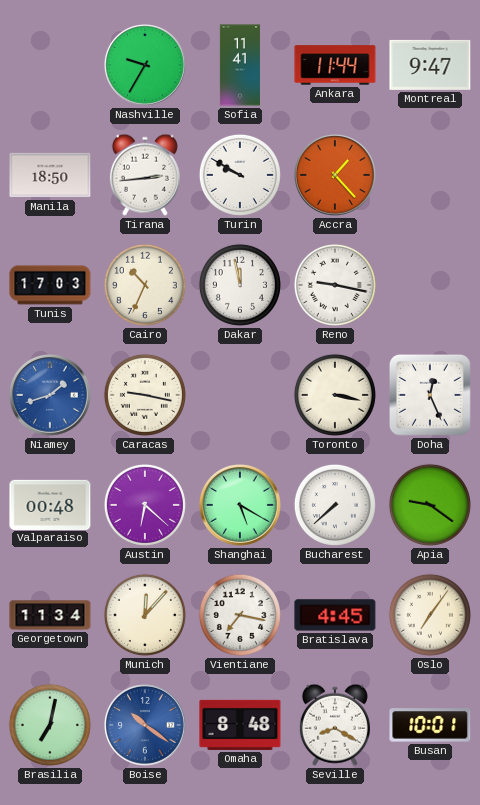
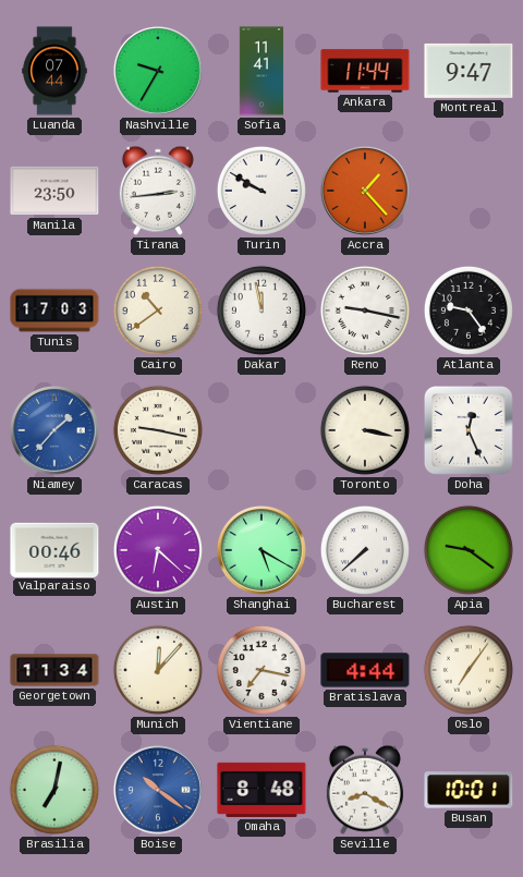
Luanda: none -> 07:44
Manila: 18:50 -> 23:50
Cairo: 10:34 -> 10:39
Atlanta: none -> 9:24
Niamey: 1:42 -> 1:37
Valparaiso: 00:48 -> 00:46
Bratislava: 4:45 -> 4:44
